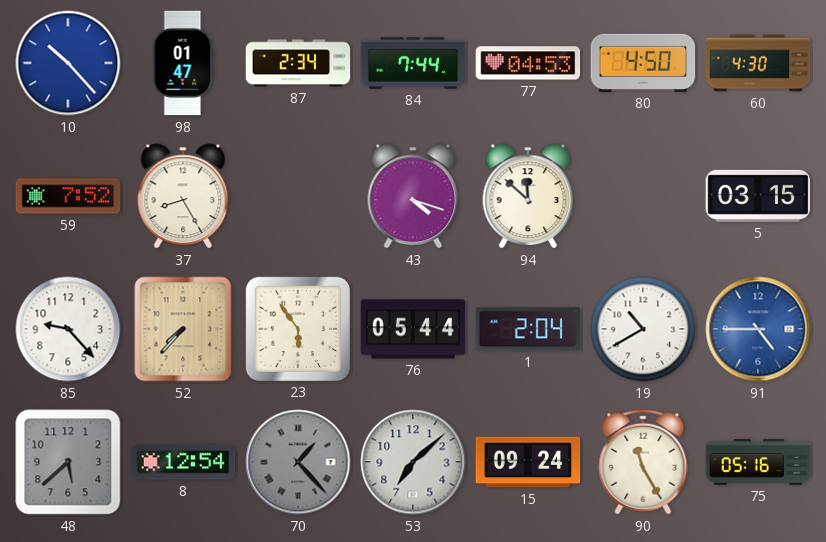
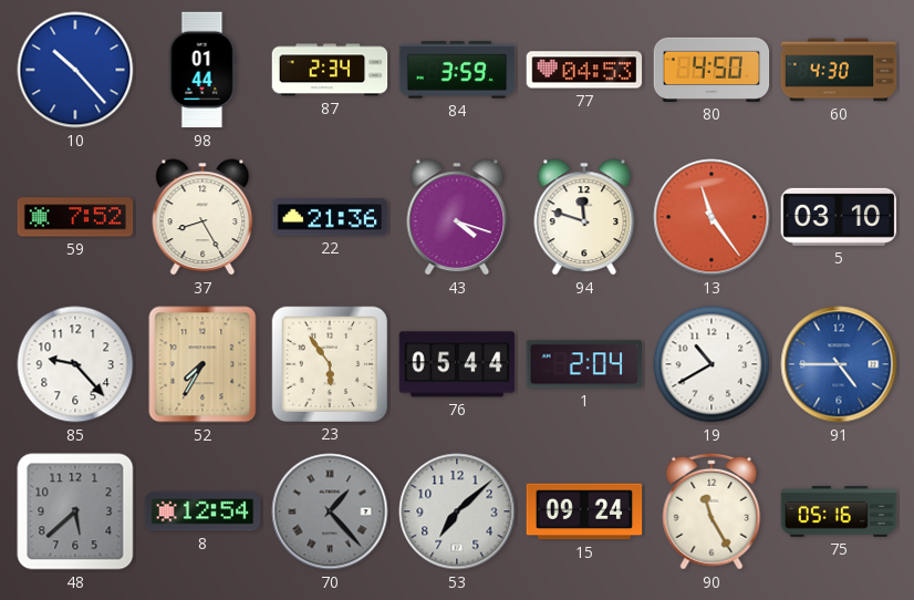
98: 01:47 -> 01:44
84: 7:44 -> 3:59
22: none -> 21:36
94: 11:52 -> 11:48
13: none -> 11:24
5: 03:15 -> 03:10
52: 7:37 -> 7:35
